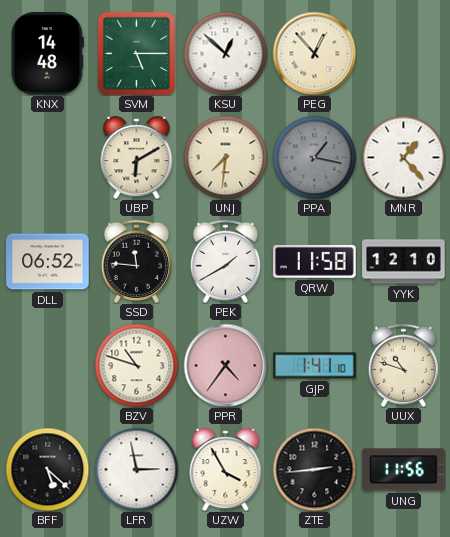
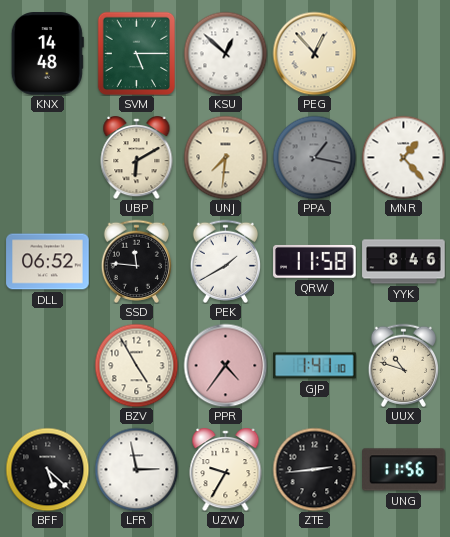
YYK: 12:10 -> 8:46
BZV: 10:48 -> 4:55
UZW: 3:55 -> 9:35
